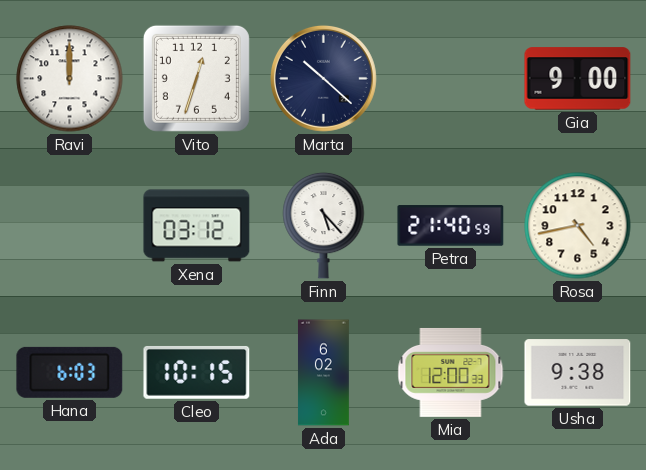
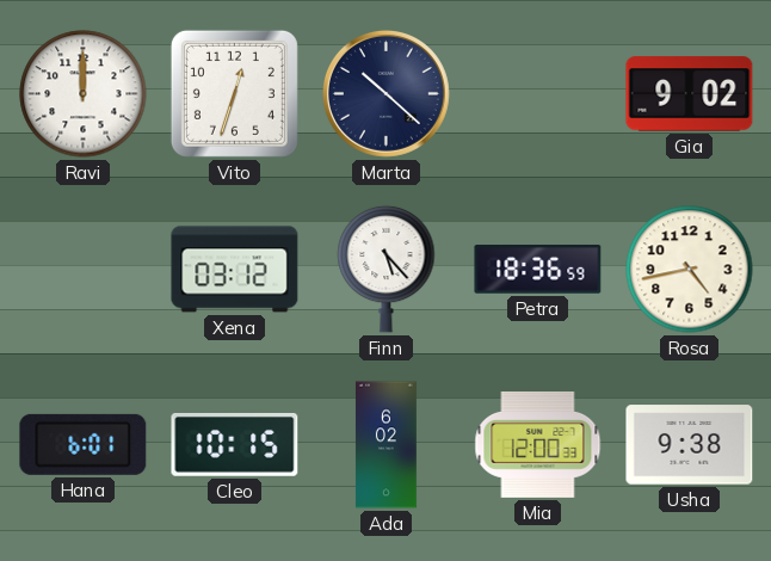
Gia: 9:00 -> 9:02
Petra: 21:40 -> 18:36
Hana: 6:03 -> 6:01
